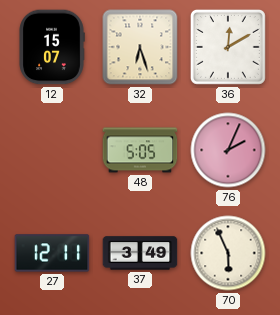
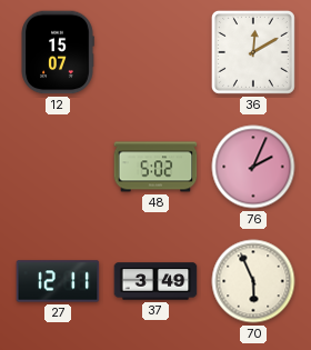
32: 6:27 -> none
48: 5:05 -> 5:02
